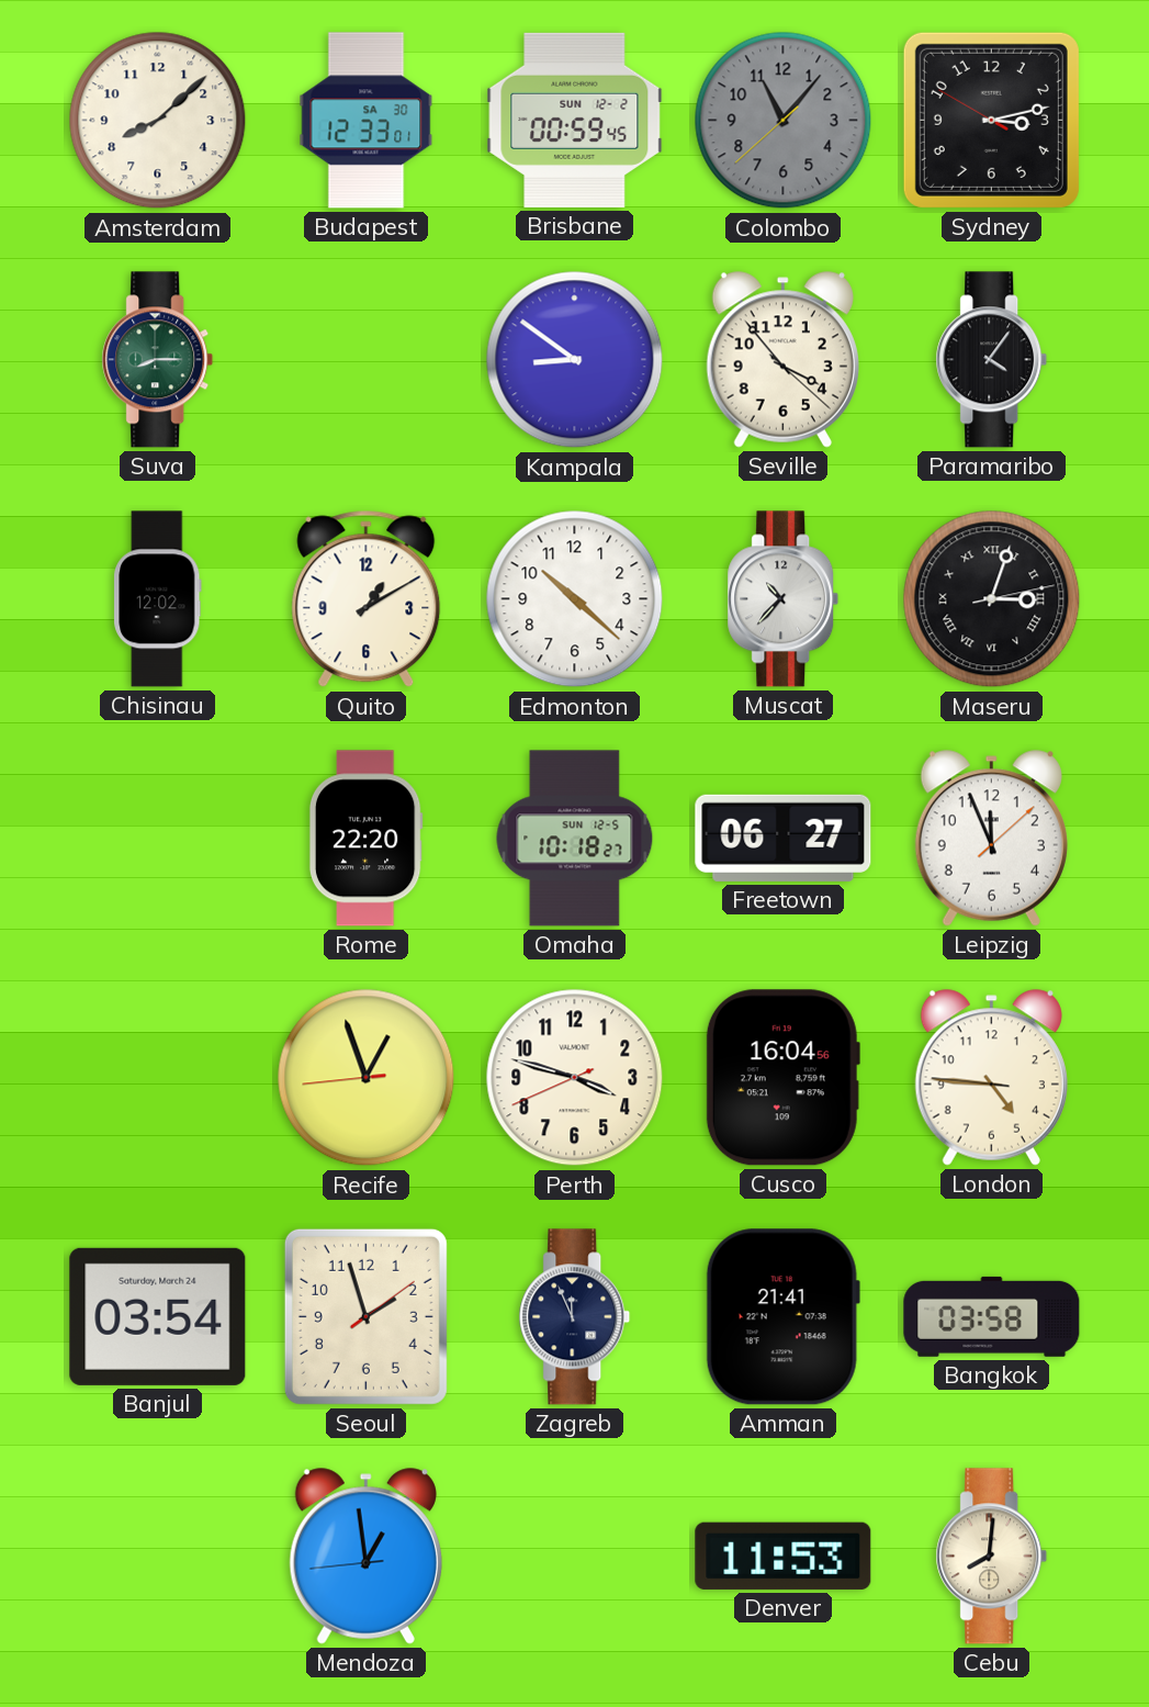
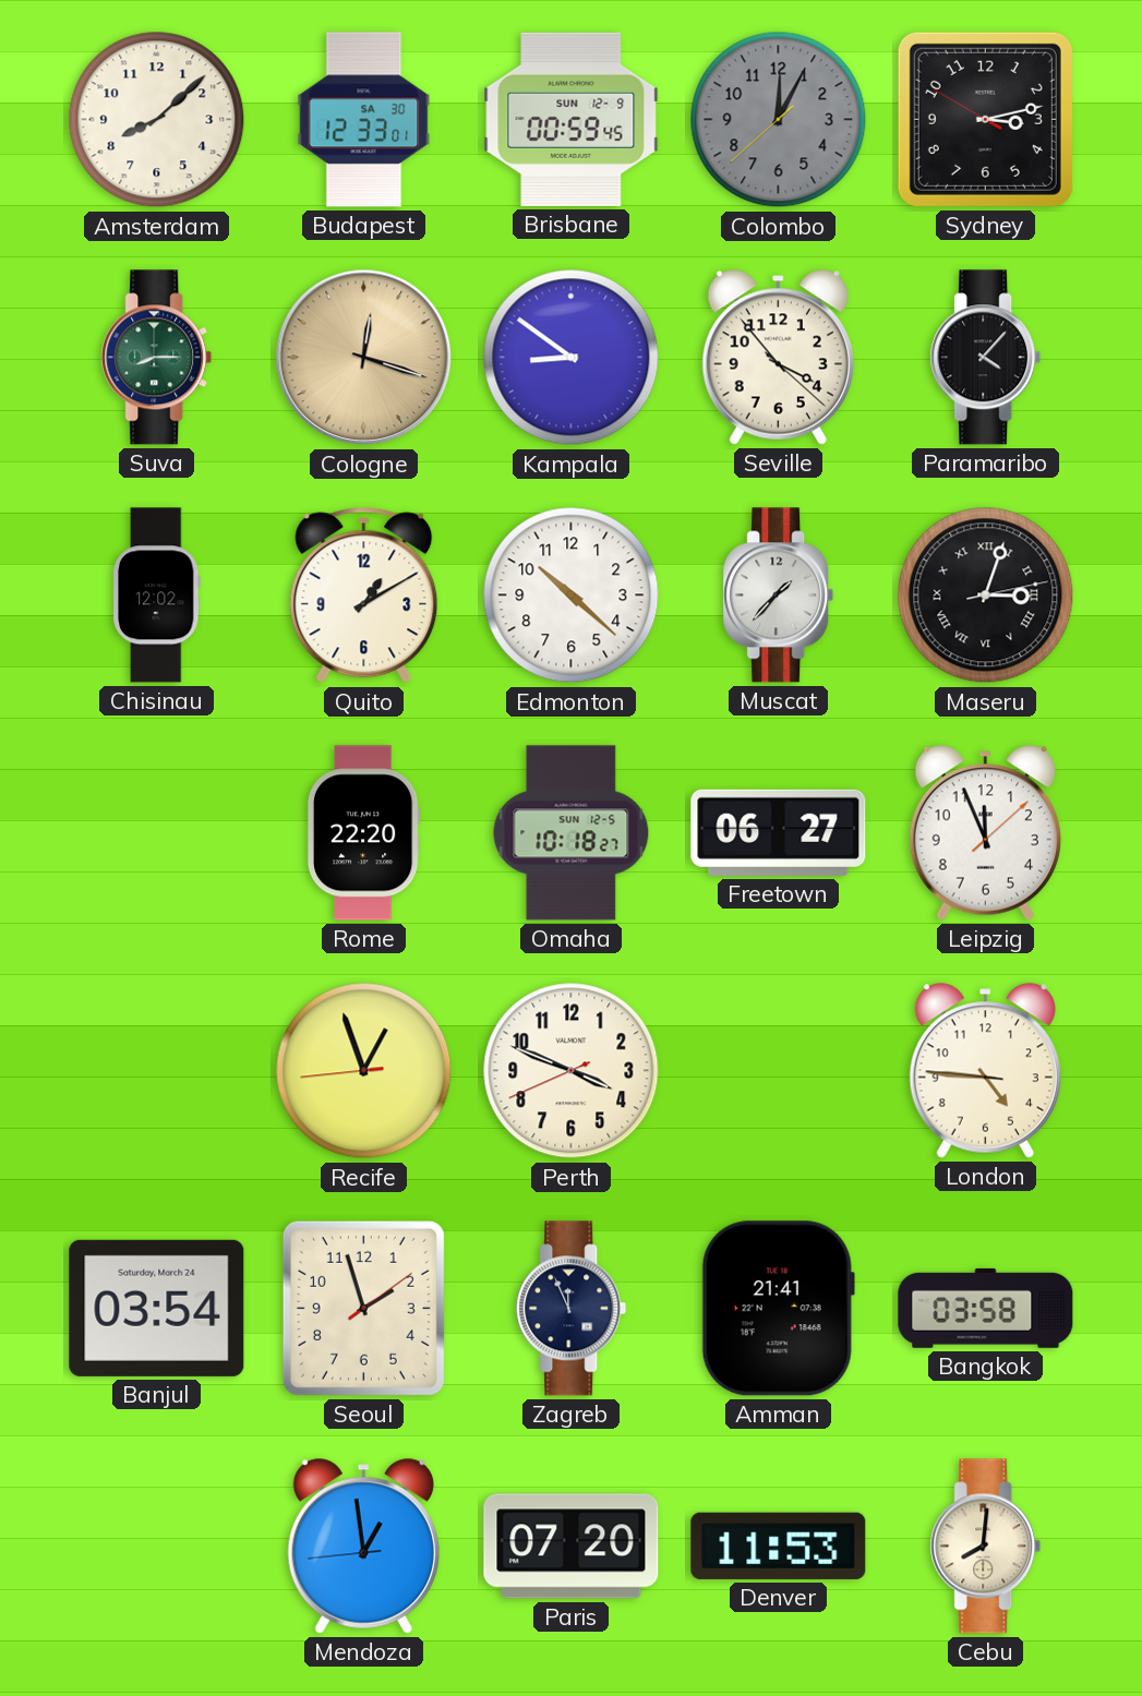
Brisbane date: SUN 12-2 -> SUN 12-9
Colombo: 11:06 -> 12:04
Cologne: none -> 12:18
Paramaribo: 4:06 -> 4:07
Muscat: 10:37 -> 1:37
Perth: 3:47 -> 3:48
Cusco: 16:04 -> none
Paris: none -> 07:20
